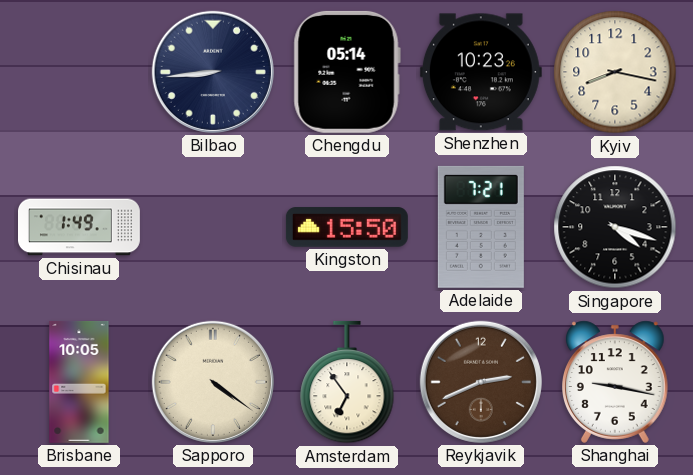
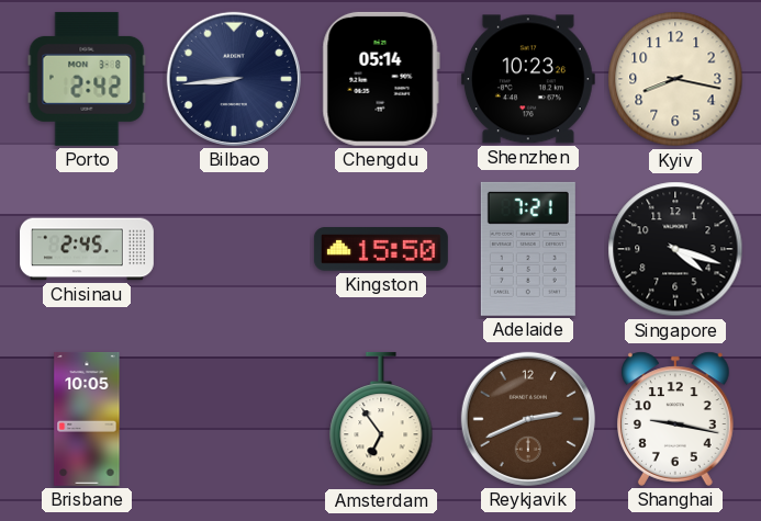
Porto: none -> 2:42
Chisinau: 1:49 -> 2:45
Sapporo: 4:21 -> none
